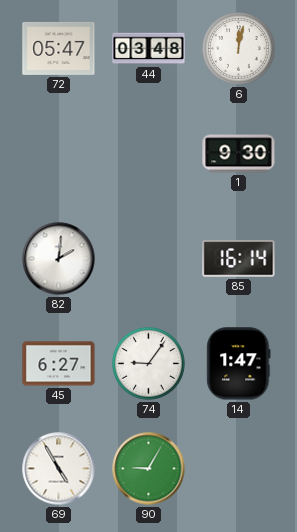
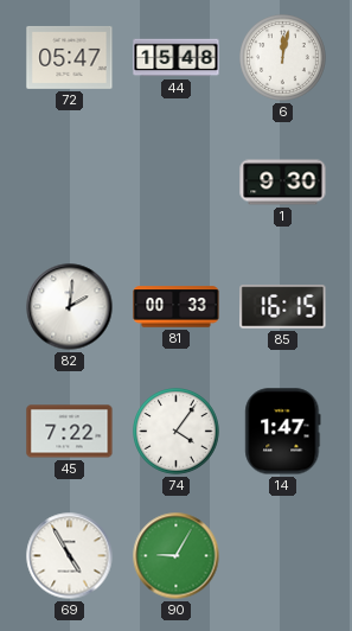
44: 03:48 -> 15:48
81: none -> 00:33
85: 16:14 -> 16:15
45: 6:27 -> 7:22
74: 9:06 -> 4:06
